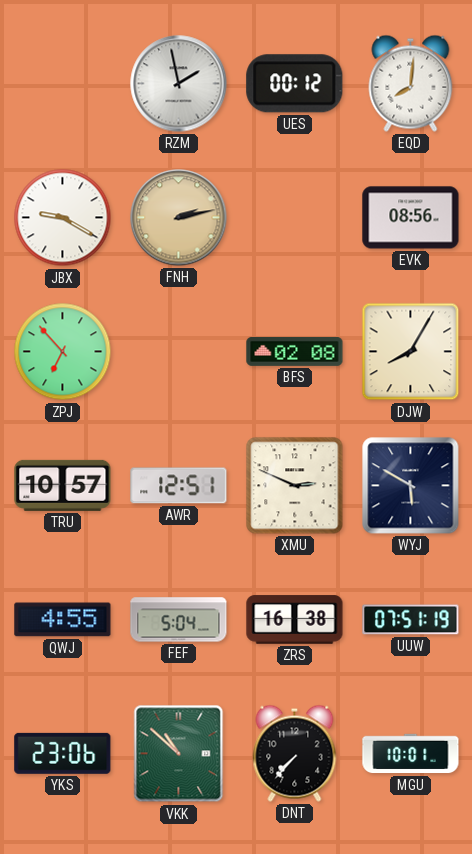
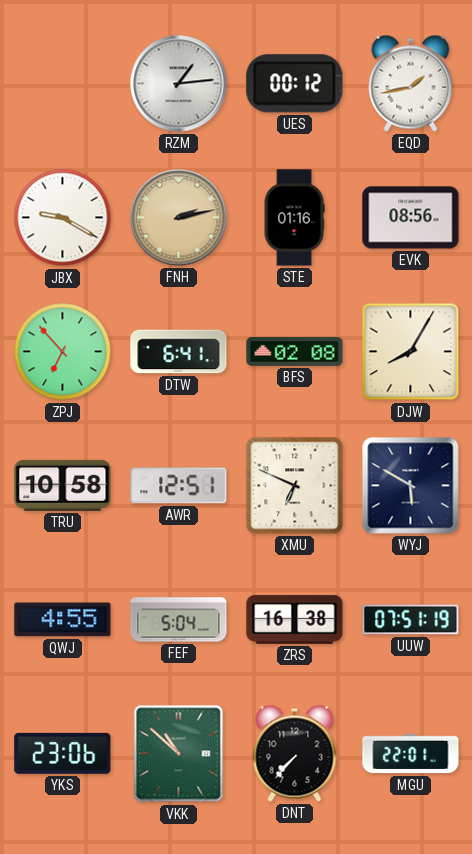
RZM: 1:58 -> 1:14
EQD: 8:01 -> 1:43
STE: none -> 01:16
DTW: none -> 6:41
TRU: 10:57 -> 10:58
XMU: 2:49 -> 6:49
MGU: 10:01 -> 22:01
